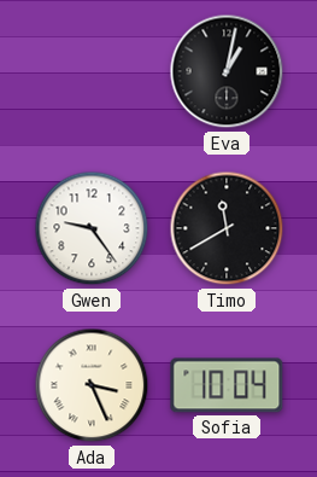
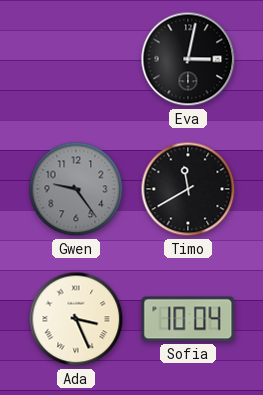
Eva: 1:02 -> 3:02
Gwen dial: white -> grey
